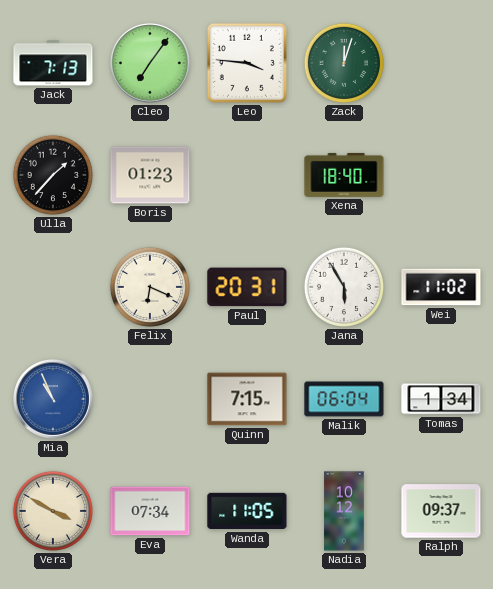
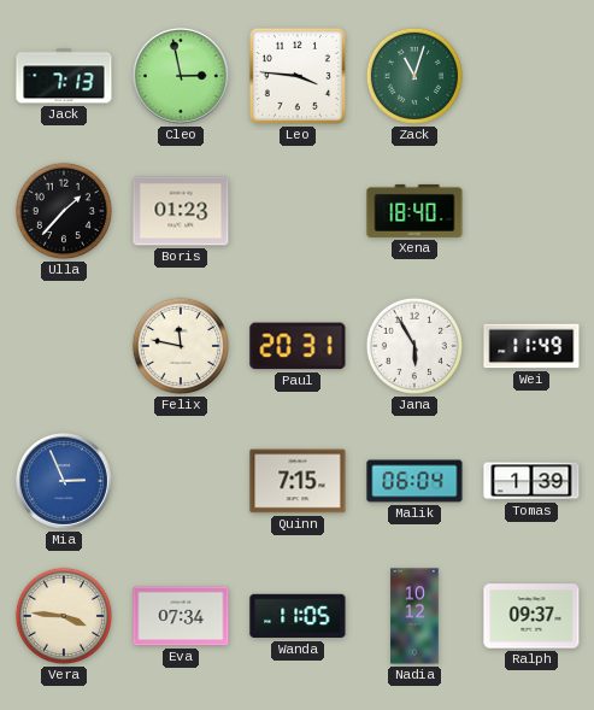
Cleo: 7:06 -> 2:58
Zack: 12:03 -> 11:03
Felix: 6:19 -> 11:47
Wei: 11:02 -> 11:49
Mia: 10:56 -> 2:56
Tomas: 1:34 -> 1:39
Vera: 3:50 -> 3:46
